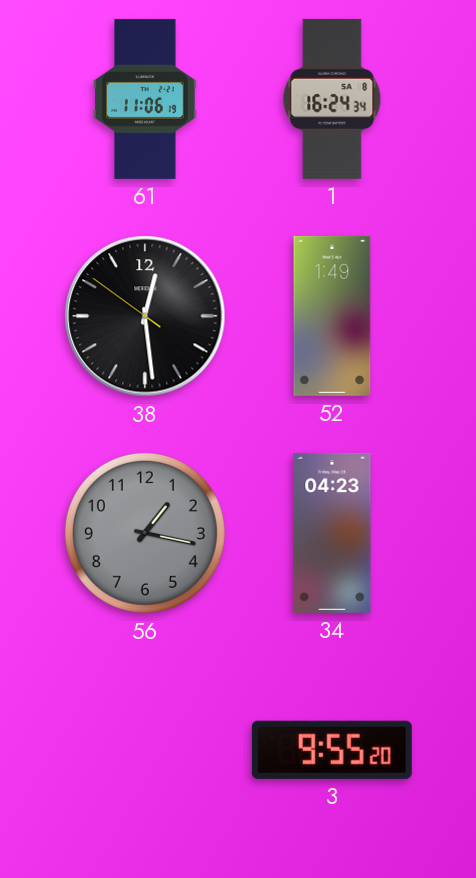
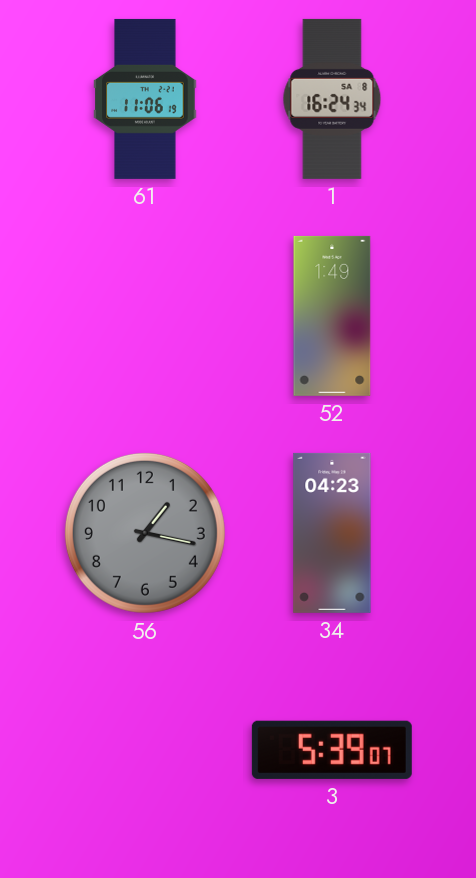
38: 12:28 -> none
3: 9:55 -> 5:39
